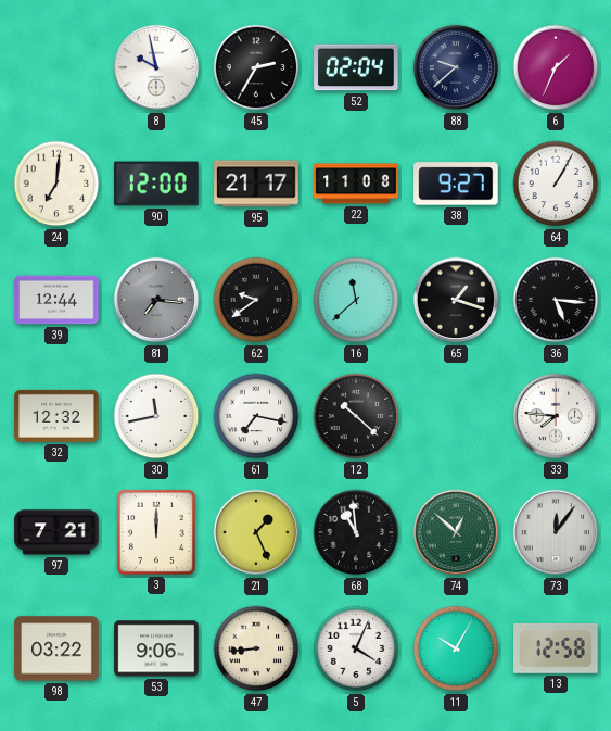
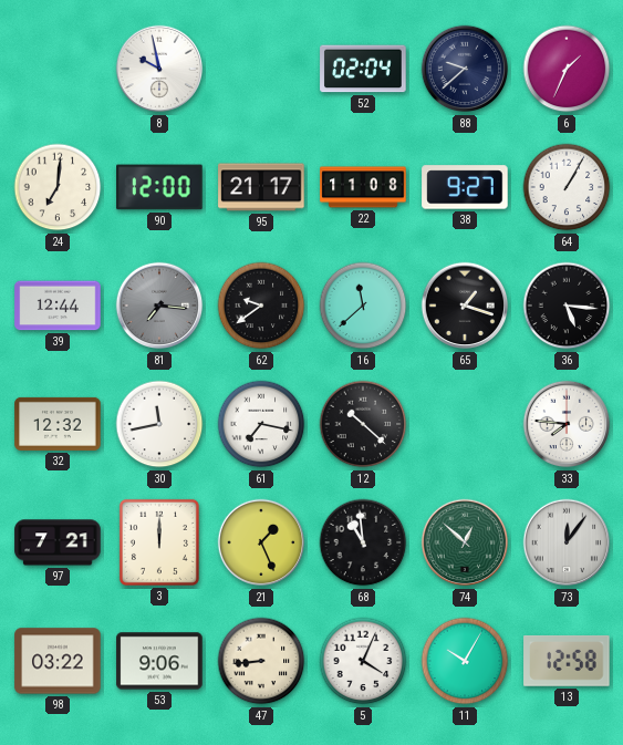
45: 2:35 -> none
